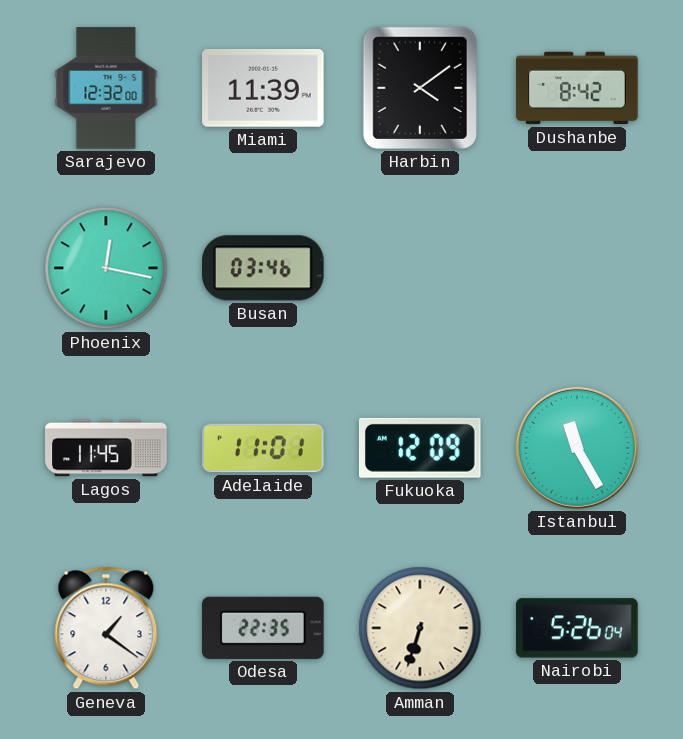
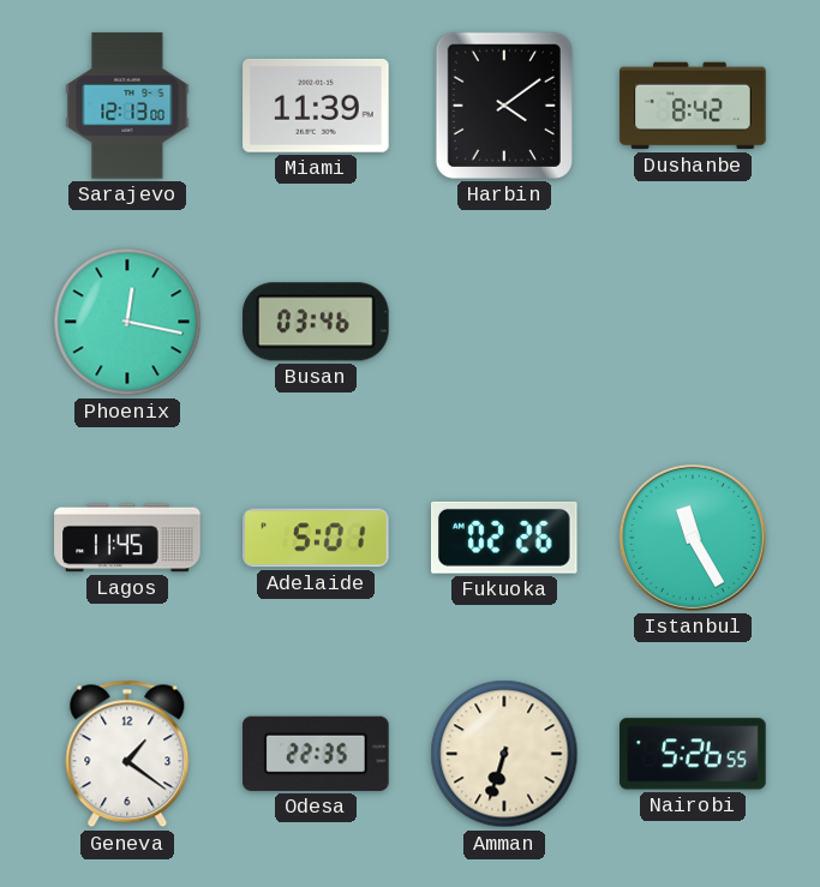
Sarajevo: 12:32 -> 12:13
Adelaide: 11:01 -> 5:01
Fukuoka: 12:09 -> 02:26
Nairobi: 5:26:04 -> 5:26:55
